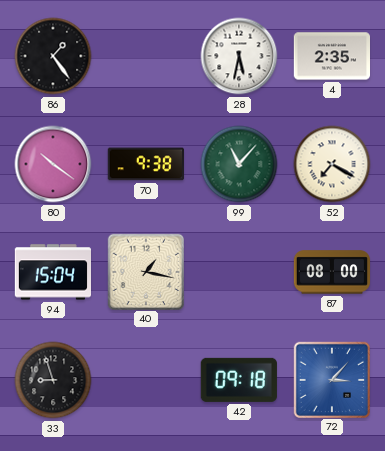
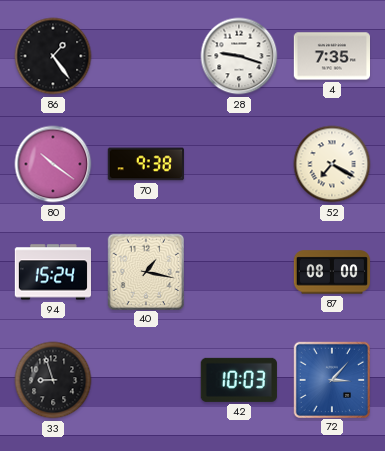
28: 5:32 -> 9:18
4: 2:35 -> 7:35
99: 11:07 -> none
94: 15:04 -> 15:24
42: 09:18 -> 10:03
